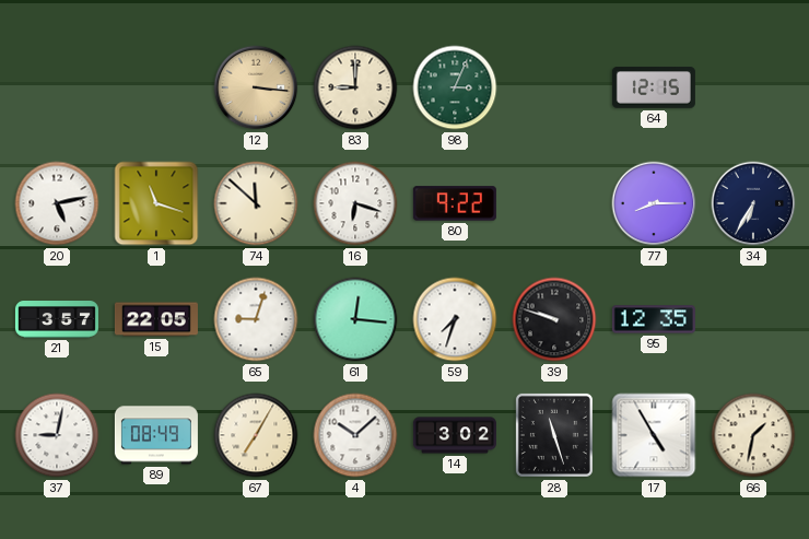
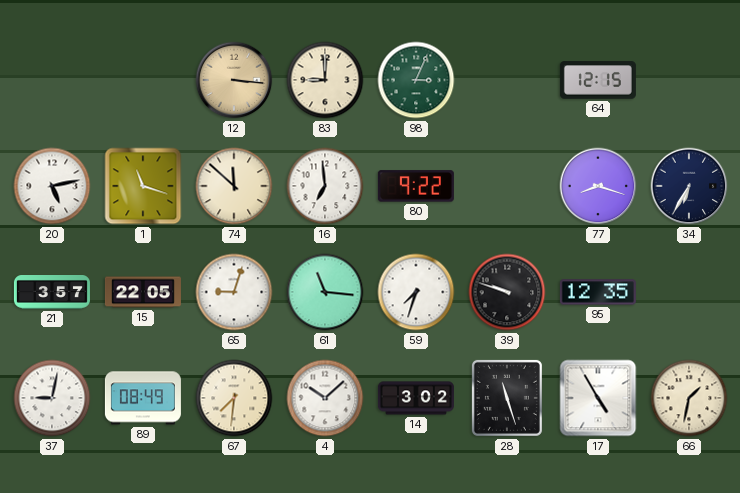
16: 6:18 -> 6:59
77: 8:15 -> 8:18
61: 12:16 -> 11:16
67: 7:05 -> 7:31
